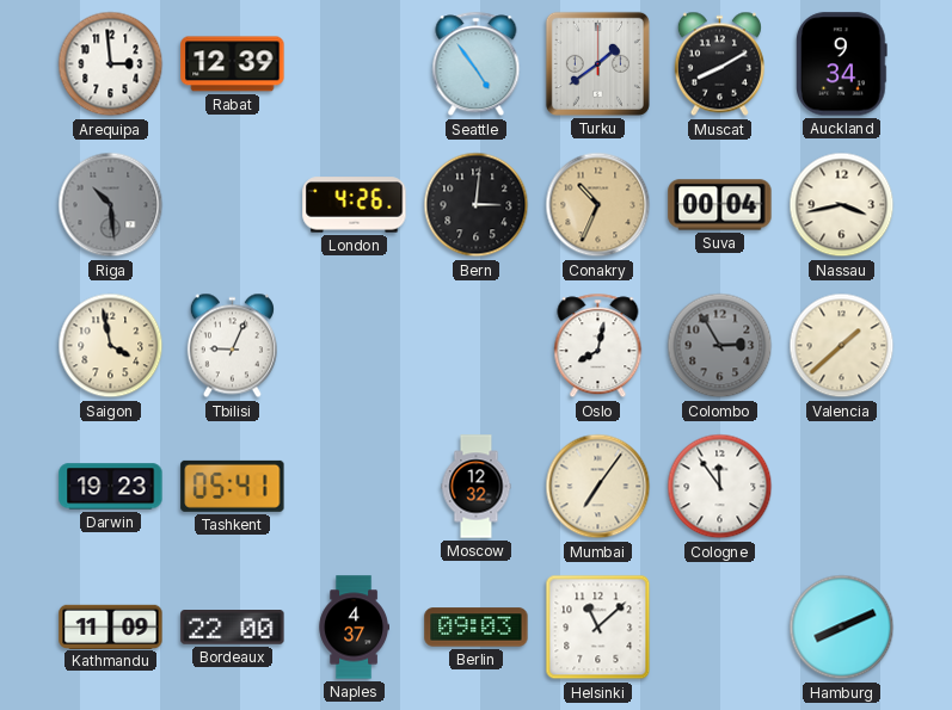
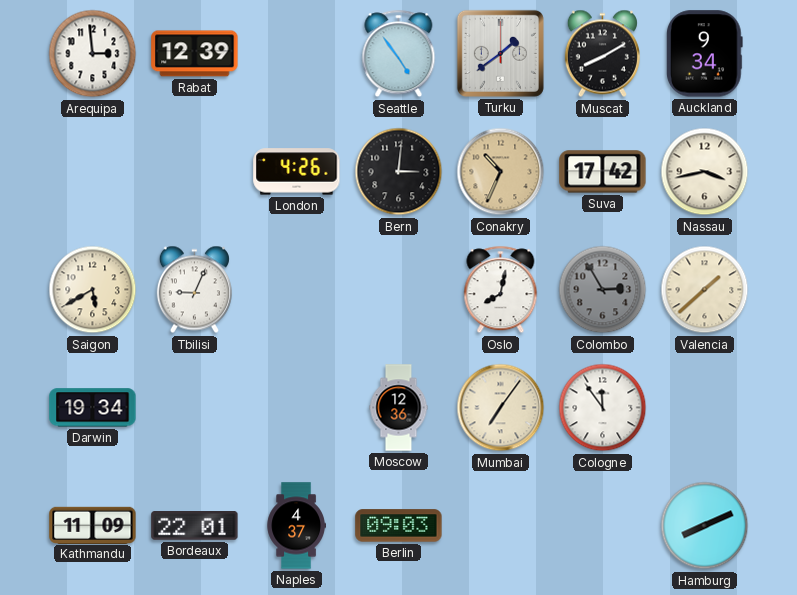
Riga: 10:29 -> none
Suva: 00:04 -> 17:42
Saigon: 3:58 -> 5:40
Darwin: 19:23 -> 19:34
Tashkent: 05:41 -> none
Moscow: 12:32 -> 12:36
Bordeaux: 22:00 -> 22:01
Helsinki: 11:08 -> none
